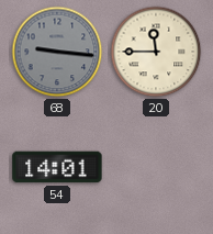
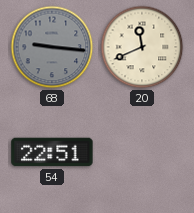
20: 11:45 -> 11:41
54: 14:01 -> 22:51
